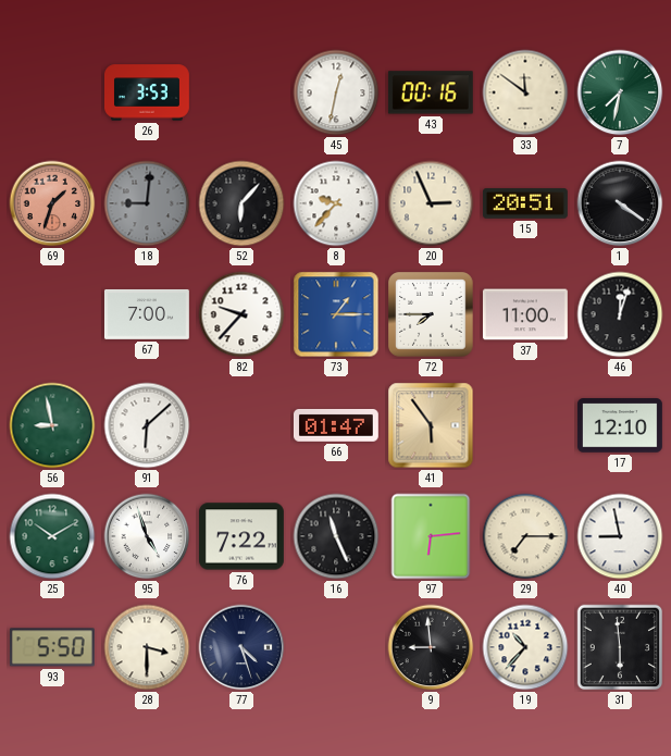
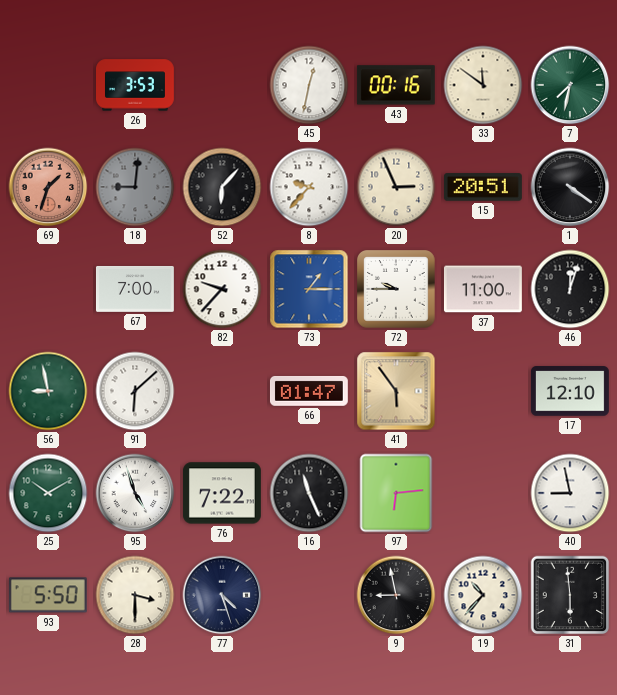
72: 7:45 -> 9:45
29: 7:15 -> none
9: 8:59 -> 8:58
